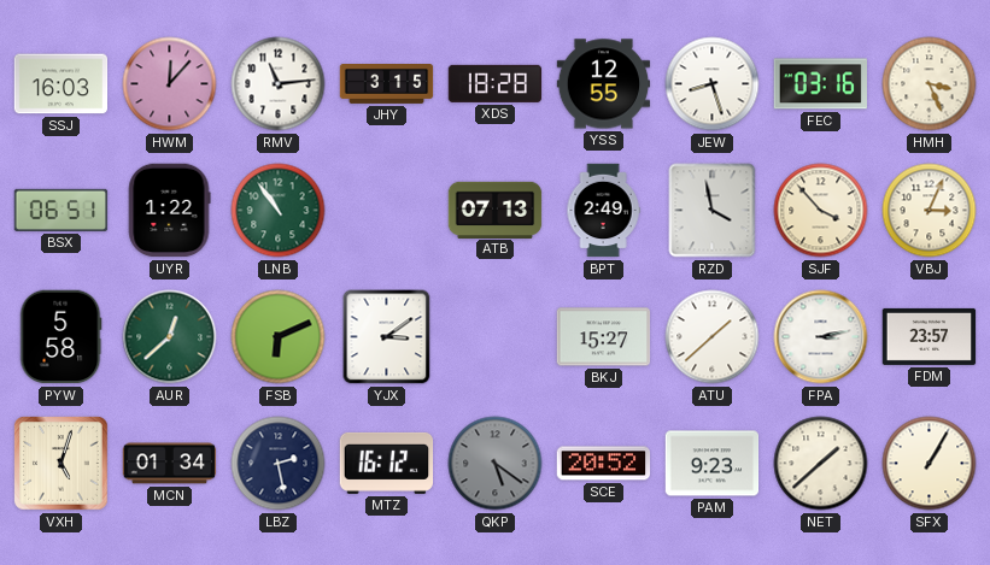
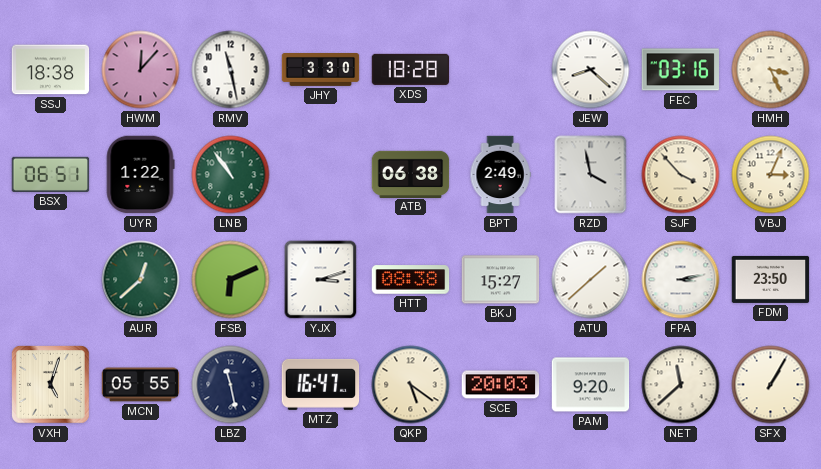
SSJ: 16:03 -> 18:38
RMV: 11:14 -> 11:28
JHY: 3:15 -> 3:30
YSS: 12:55 -> none
JEW: 8:27 -> 8:22
ATB: 07:13 -> 06:38
PYW: 5:58 -> none
YJX: 3:09 -> 3:12
HTT: none -> 08:38
FDM: 23:57 -> 23:50
MCN: 01:34 -> 05:55
LBZ: 2:28 -> 11:28
MTZ: 16:12 -> 16:47
QKP dial: grey -> cream
SCE: 20:52 -> 20:03
PAM: 9:23 -> 9:20
NET: 1:38 -> 11:38
